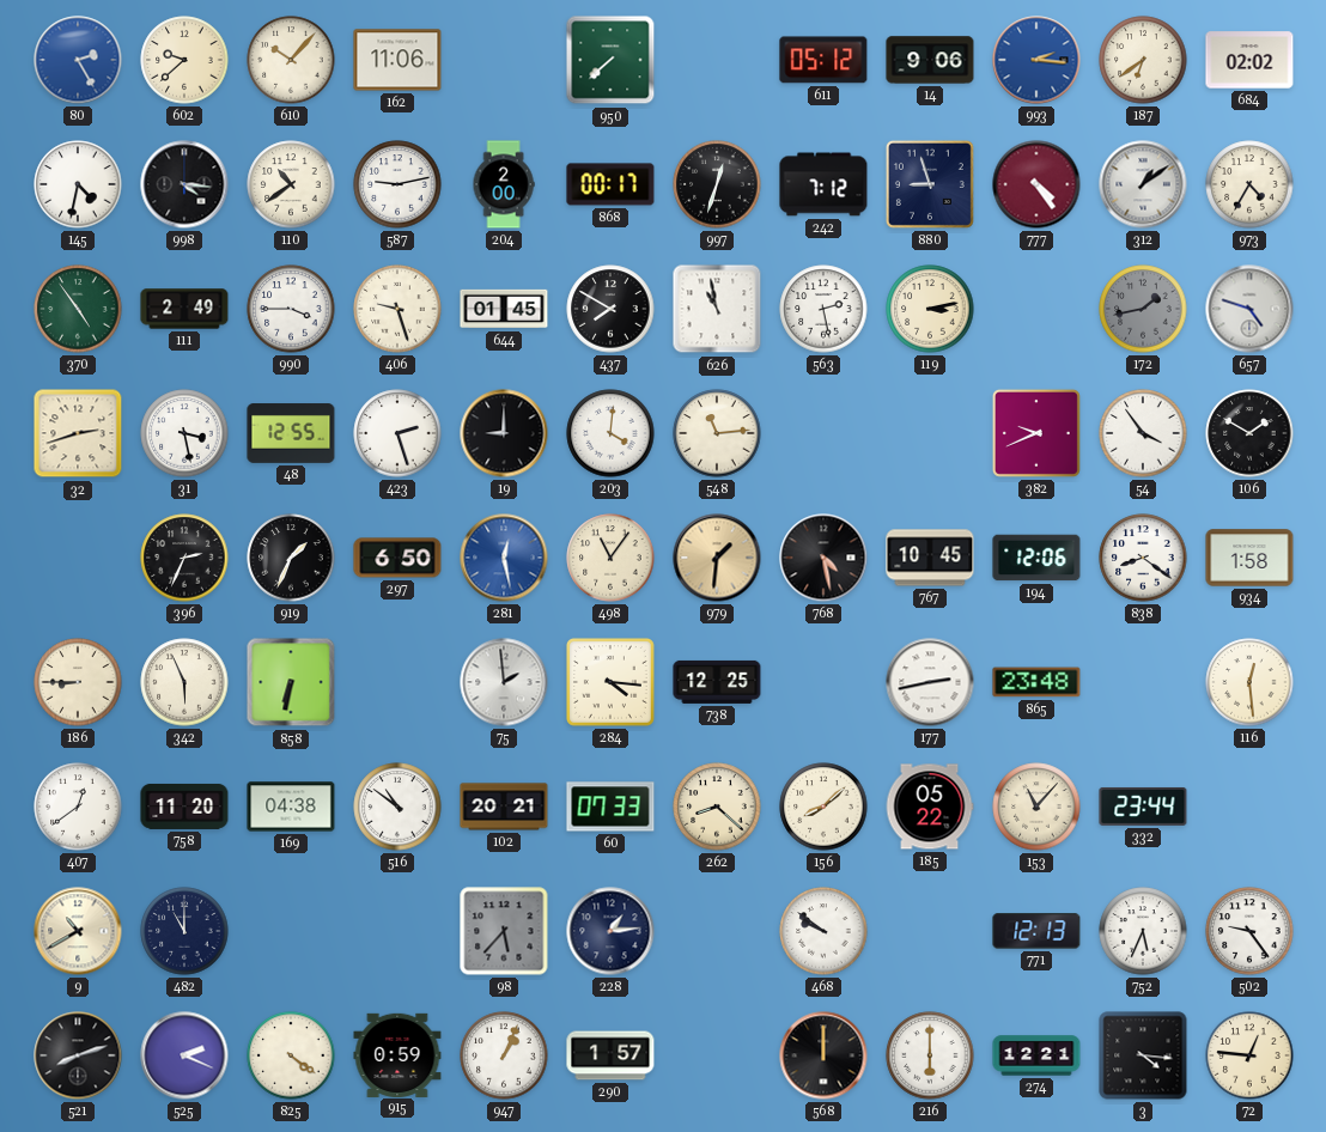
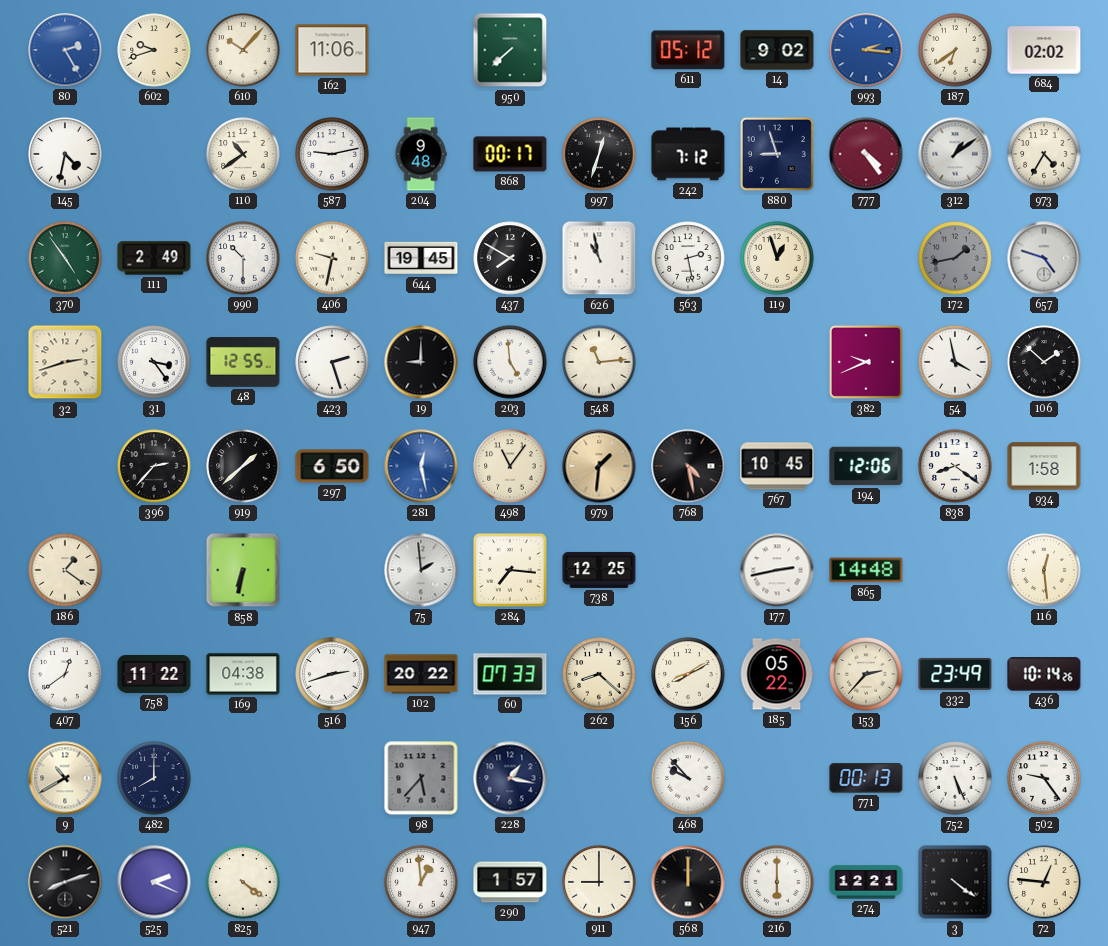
602: 9:38 -> 9:42
14: 9:06 -> 9:02
998: 4:16 -> none
204: 2:00 -> 9:48
990: 3:45 -> 10:30
406: 9:27 -> 9:32
644: 01:45 -> 19:45
119: 3:13 -> 12:57
31: 3:28 -> 3:24
203: 4:01 -> 4:59
54: 3:54 -> 3:58
106: 1:50 -> 1:52
396: 2:34 -> 2:37
919: 1:34 -> 1:38
186: 8:45 -> 1:21
342: 5:56 -> none
284: 4:16 -> 7:16
865: 23:48 -> 14:48
758: 11:20 -> 11:22
516: 10:51 -> 2:42
102: 20:21 -> 20:22
156: 8:08 -> 8:10
153: 11:07 -> 2:37
332: 23:44 -> 23:49
436: none -> 10:14
482: 11:00 -> 8:00
228: 1:14 -> 1:17
468: 9:51 -> 9:53
771: 12:13 -> 00:13
752: 5:34 -> 5:26
915: 0:59 -> none
947: 1:04 -> 12:59
911: none -> 9:00
3: 4:16 -> 4:21
